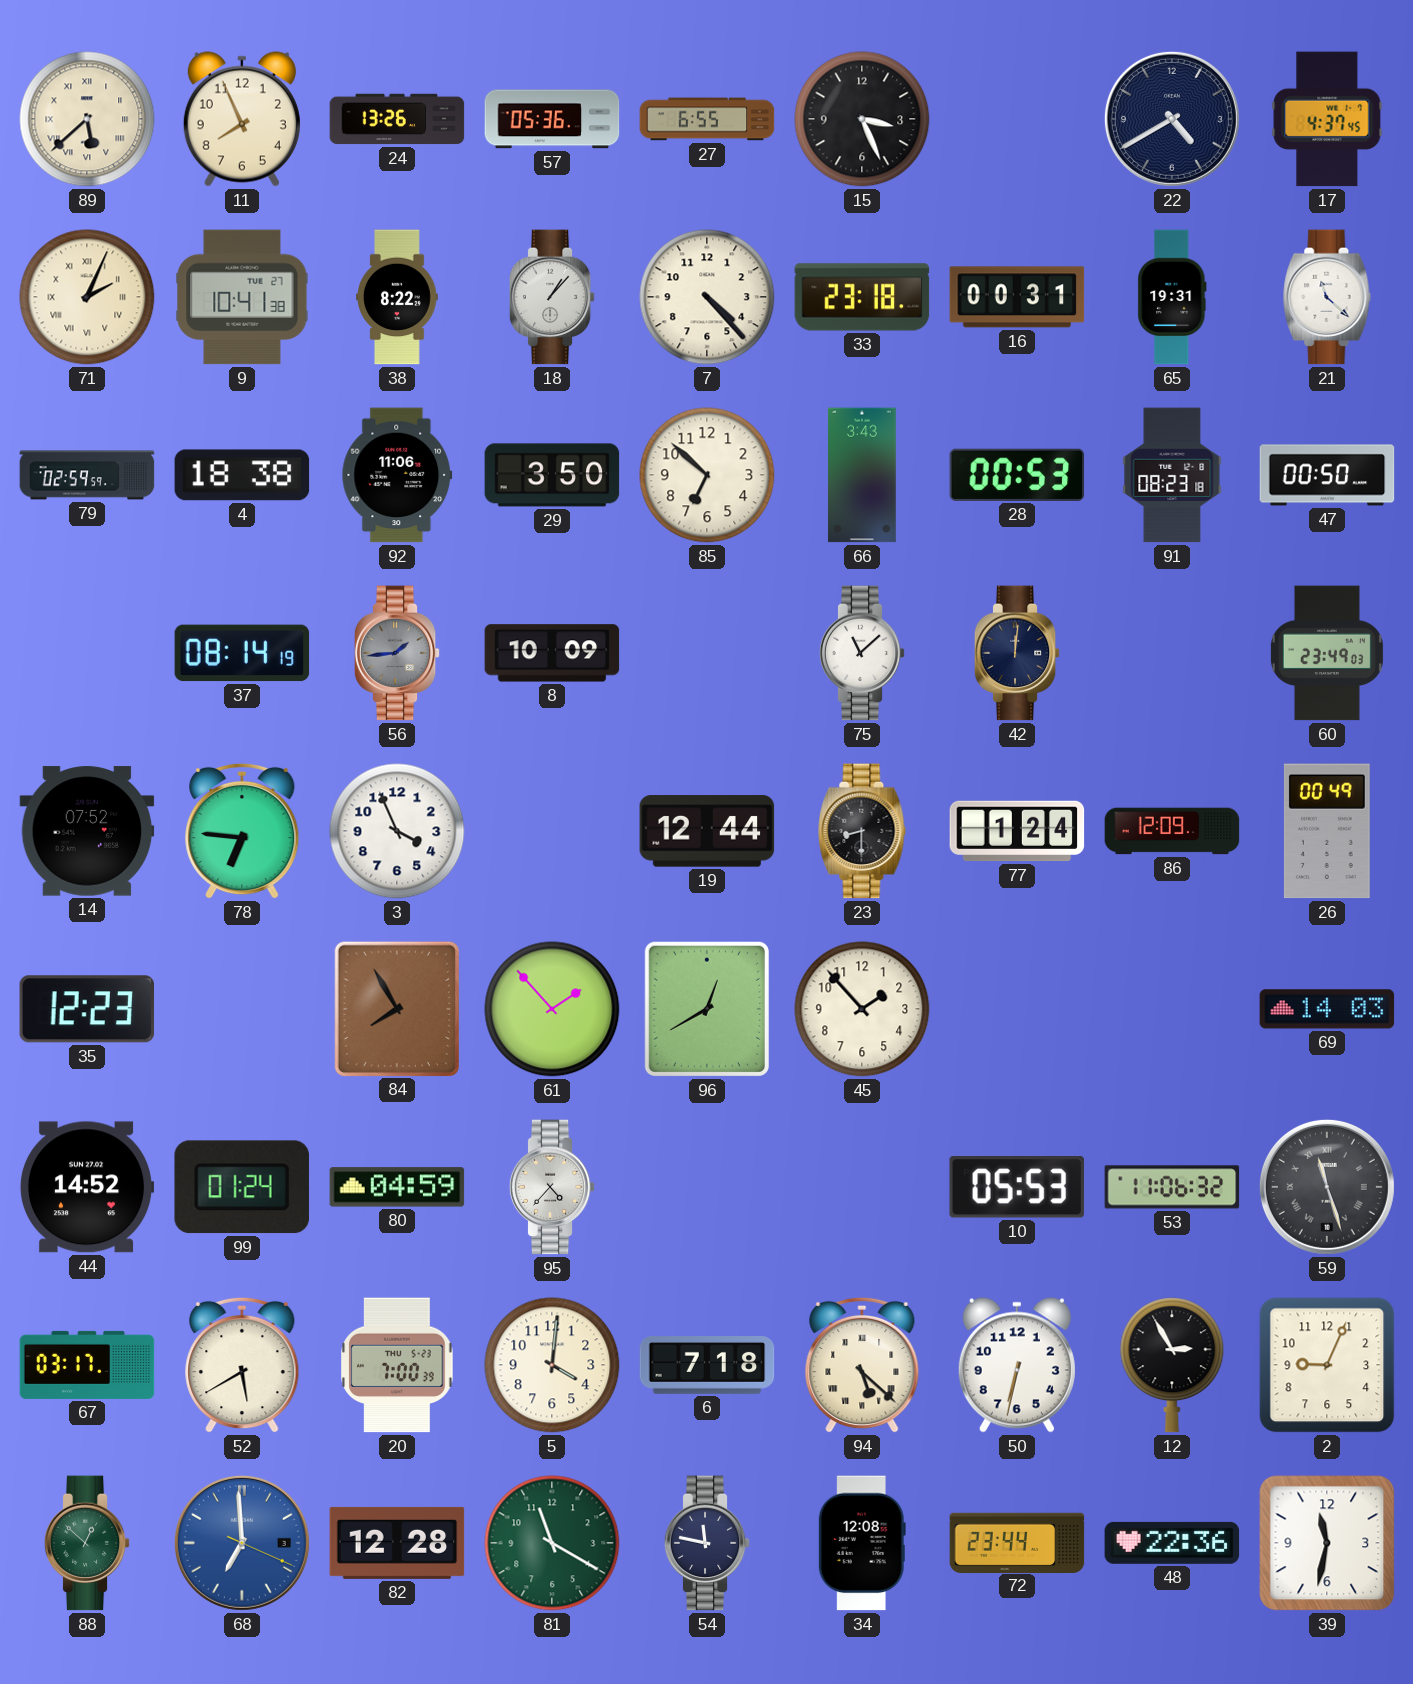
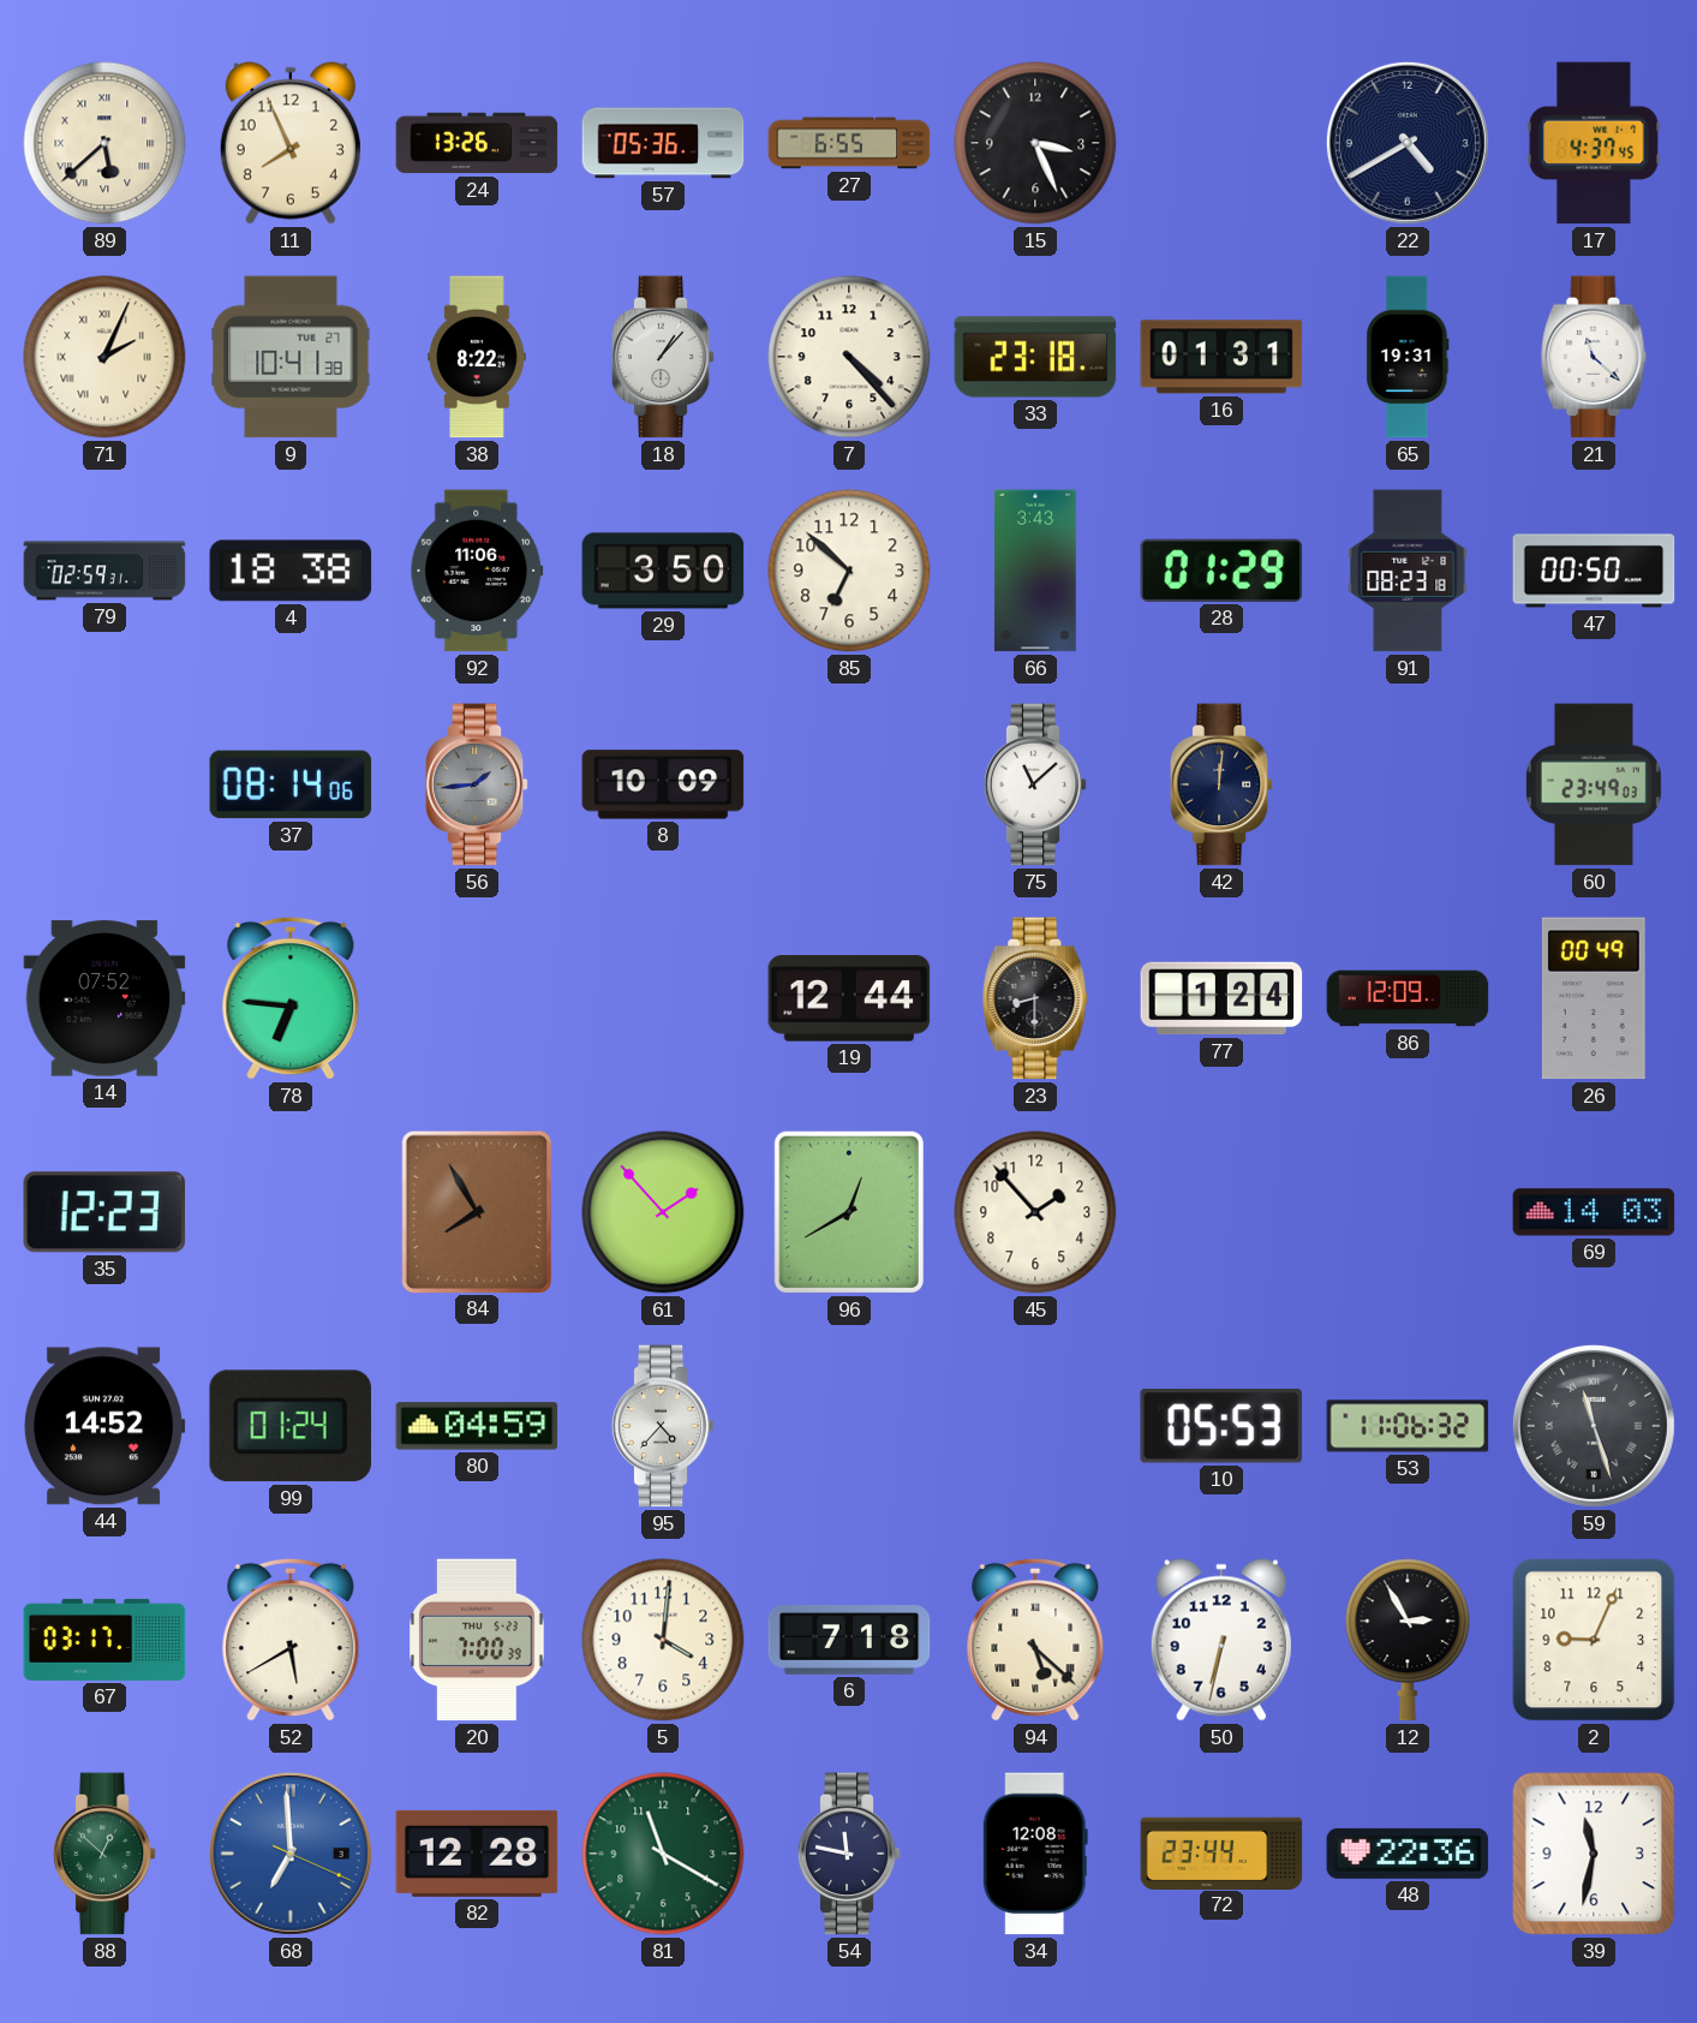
16: 00:31 -> 01:31
79: 02:59:59 -> 02:59:31
28: 00:53 -> 01:29
37: 08:14:19 -> 08:14:06
3: 3:56 -> none
